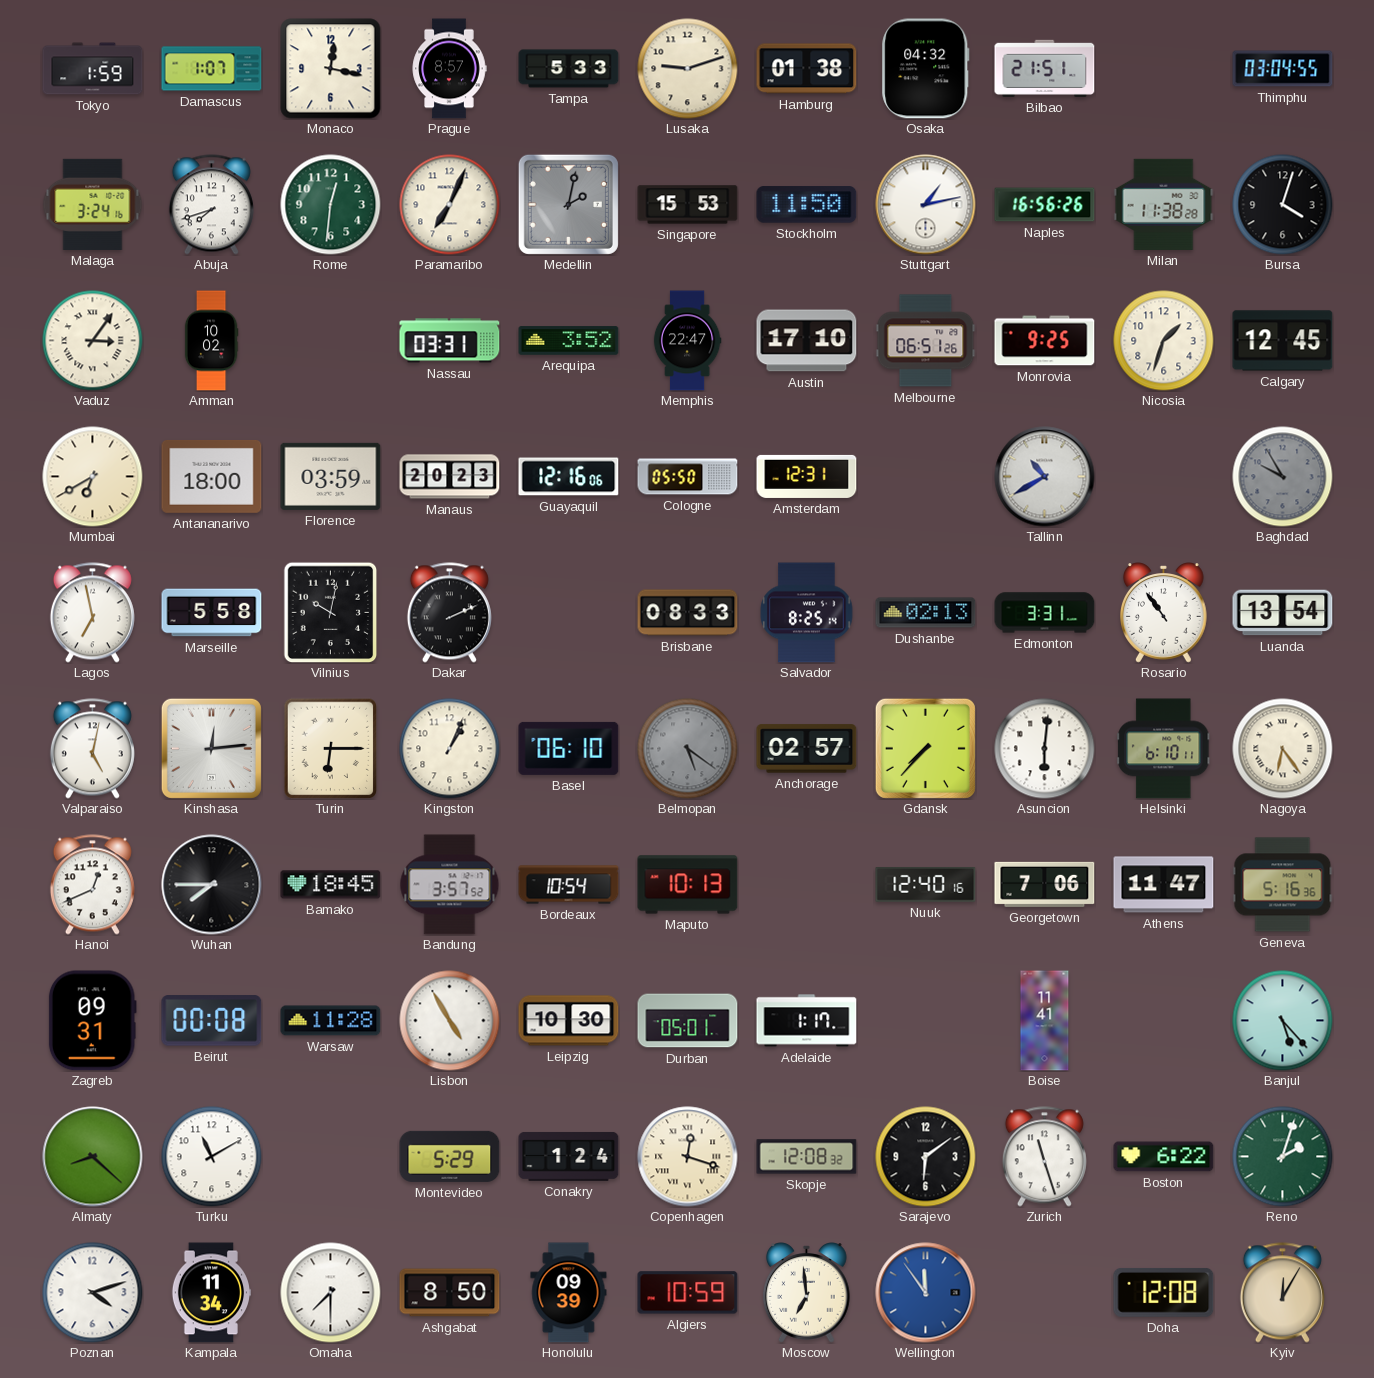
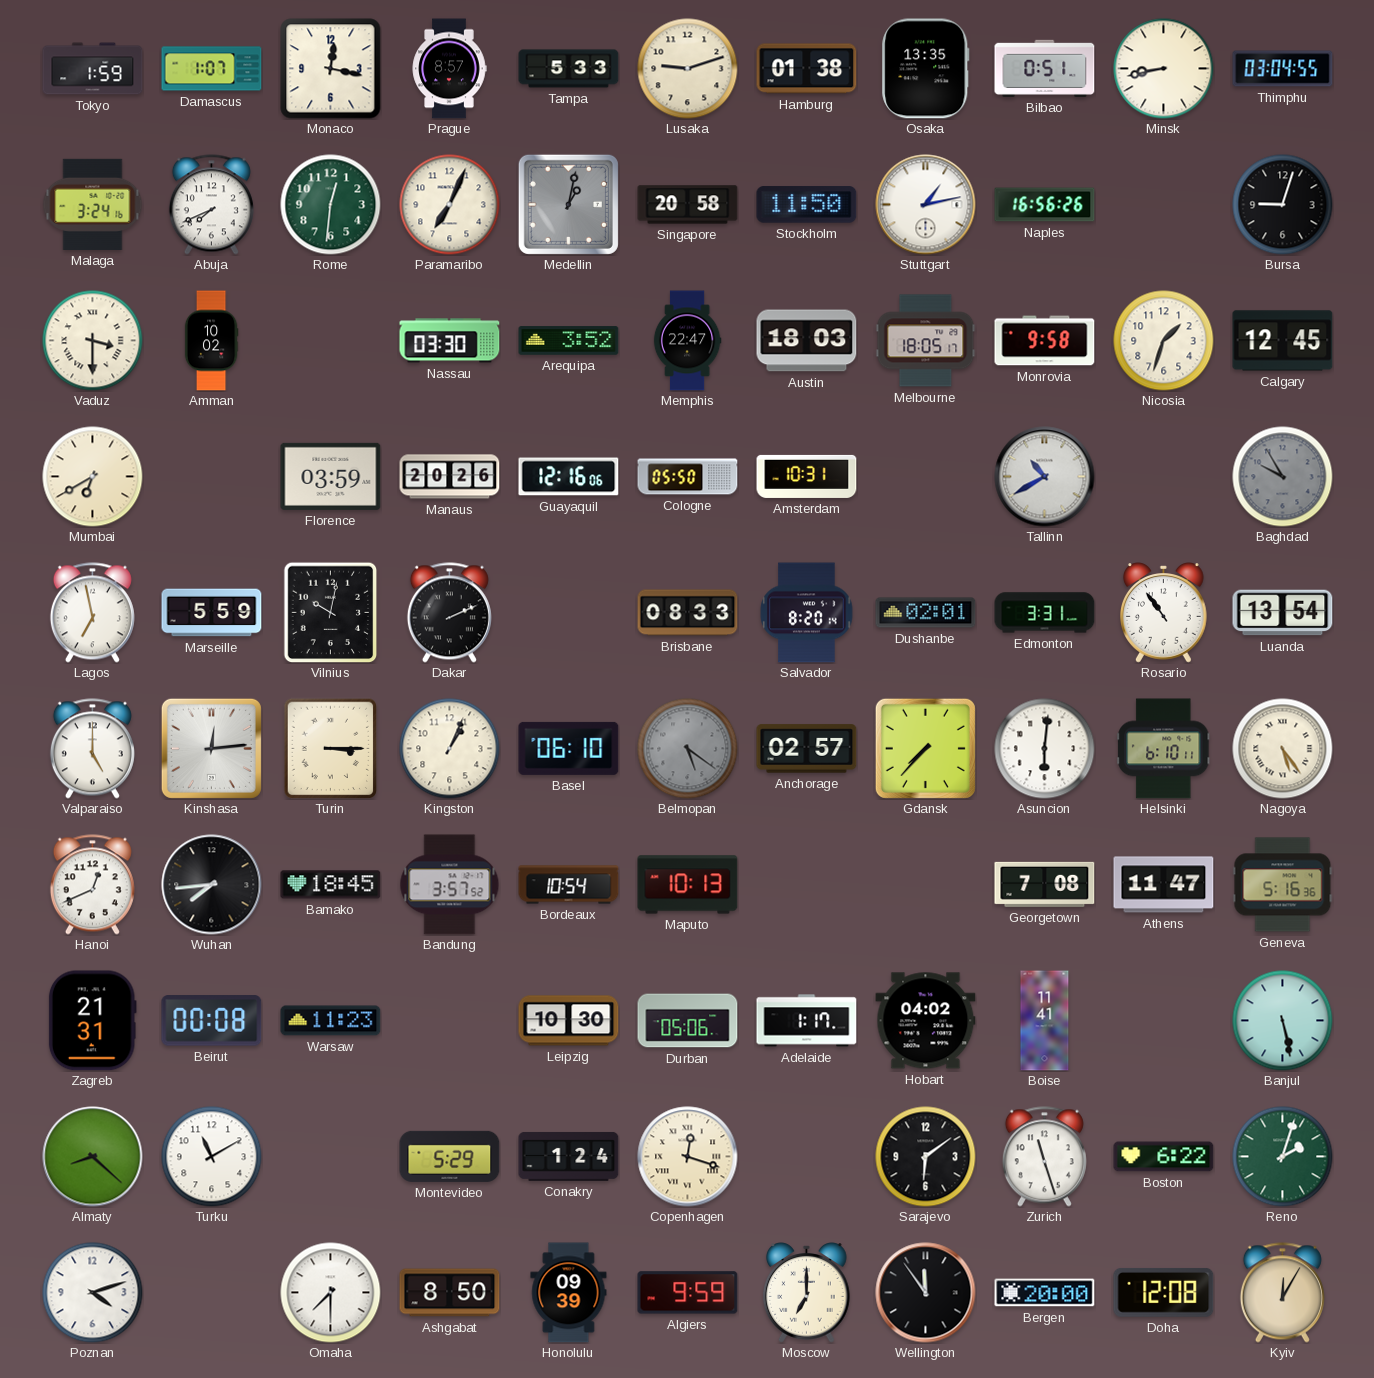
Osaka: 04:32 -> 13:35
Bilbao: 21:51 -> 0:51
Minsk: none -> 8:43
Abuja: 7:42 -> 7:41
Medellin: 2:02 -> 1:02
Singapore: 15:53 -> 20:58
Milan: 11:38 -> none
Bursa: 4:03 -> 9:03
Vaduz: 3:06 -> 3:30
Nassau: 03:31 -> 03:30
Austin: 17:10 -> 18:03
Melbourne: 06:51 -> 18:05
Monrovia: 9:25 -> 9:58
Antananarivo: 18:00 -> none
Manaus: 20:23 -> 20:26
Amsterdam: 12:31 -> 10:31
Marseille: 5:58 -> 5:59
Salvador: 8:25 -> 8:20
Dushanbe: 02:13 -> 02:01
Valparaiso: 5:02 -> 5:00
Turin: 6:15 -> 3:15
Nagoya: 6:24 -> 5:24
Wuhan: 7:45 -> 7:44
Nuuk: 12:40 -> none
Georgetown: 7:06 -> 7:08
Zagreb: 09:31 -> 21:31
Warsaw: 11:28 -> 11:23
Lisbon: 4:55 -> none
Durban: 05:01 -> 05:06
Hobart: none -> 04:02
Banjul: 5:23 -> 5:28
Skopje: 12:08 -> none
Kampala: 11:34 -> none
Algiers: 10:59 -> 9:59
Moscow: 6:59 -> 7:00
Wellington dial: blue -> black
Bergen: none -> 20:00
